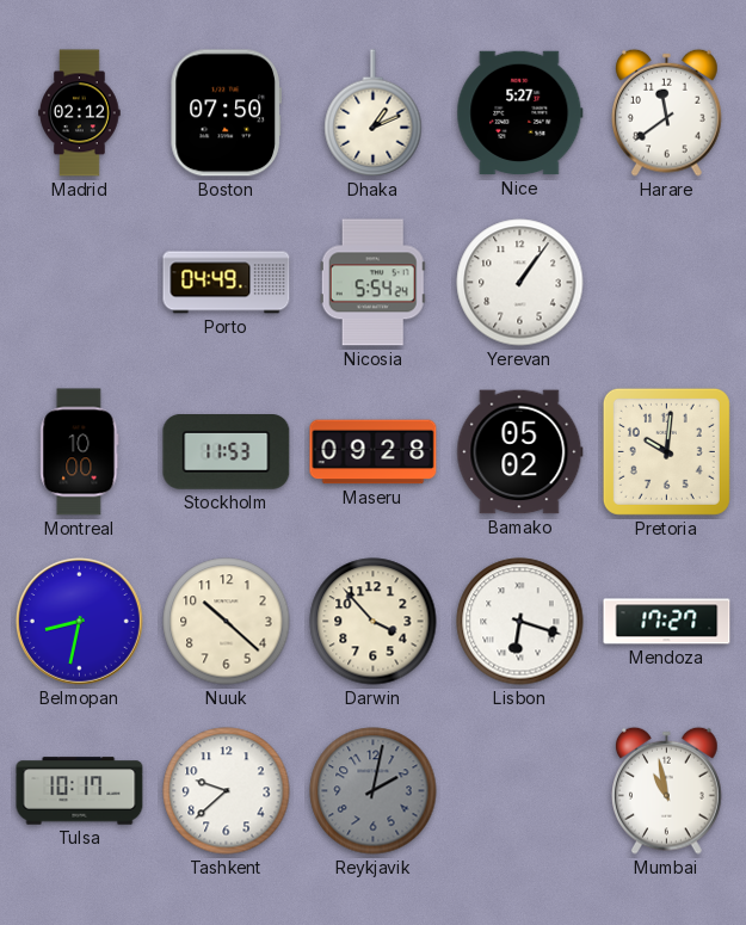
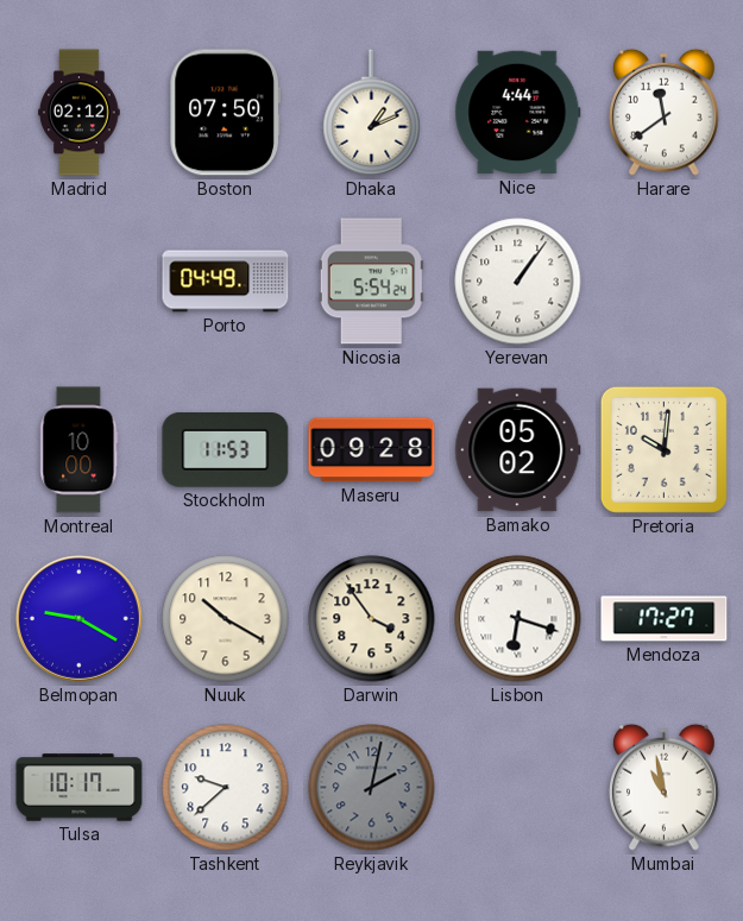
Nice: 5:27 -> 4:44
Belmopan: 8:32 -> 9:20
Nuuk: 10:22 -> 10:20
Darwin: 3:53 -> 3:54
